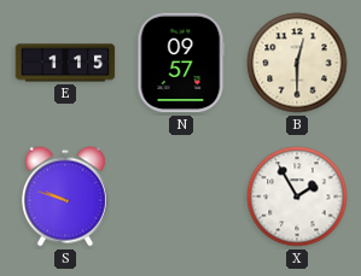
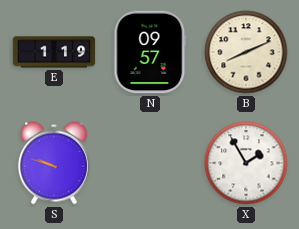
E: 1:15 -> 1:19
B: 12:30 -> 8:11
